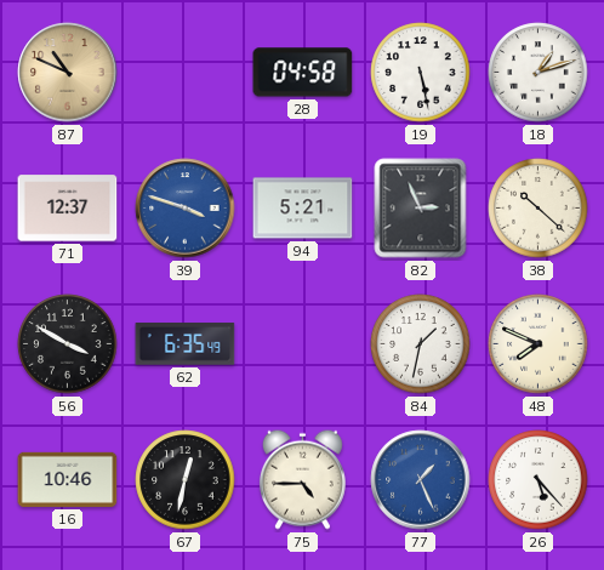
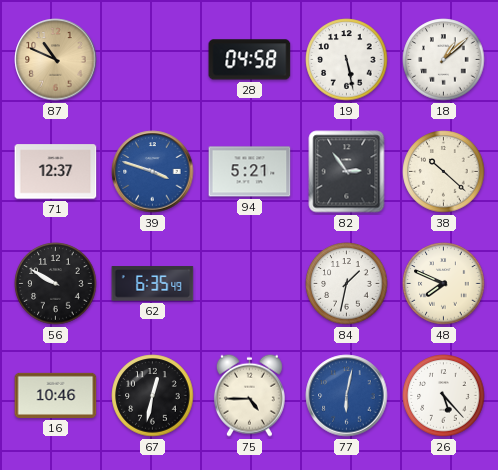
18: 1:12 -> 1:08
82: 2:56 -> 2:54
56: 3:50 -> 9:50
77: 1:26 -> 6:02
